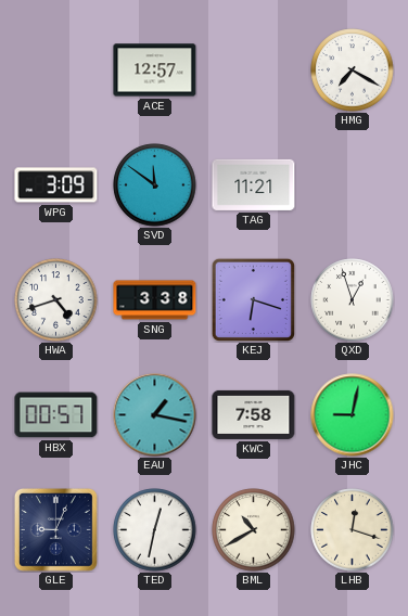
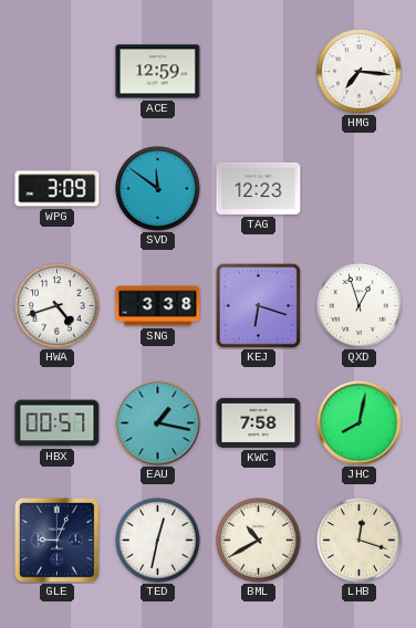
ACE: 12:57 -> 12:59
HMG: 7:20 -> 7:16
TAG: 11:21 -> 12:23
JHC: 9:02 -> 8:02
